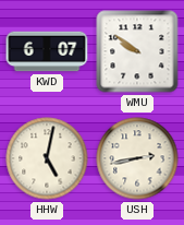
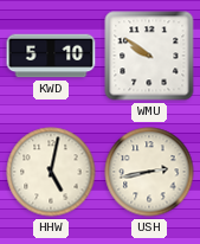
KWD: 6:07 -> 5:10
